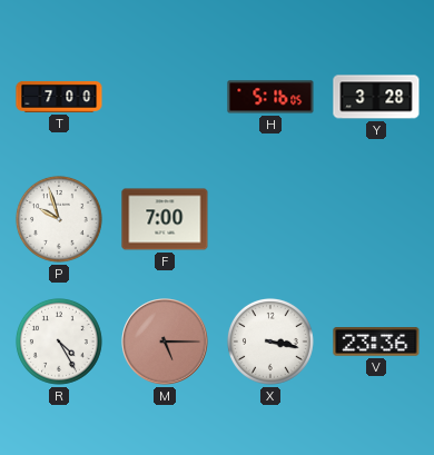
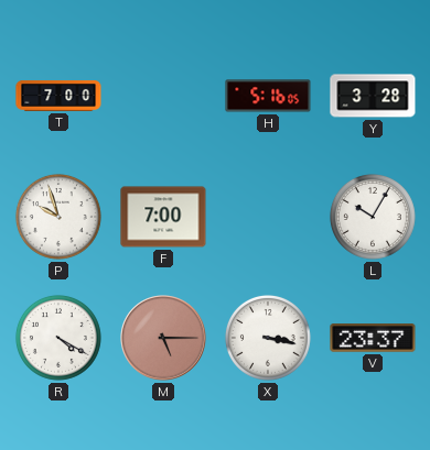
L: none -> 10:05
R: 4:25 -> 4:20
V: 23:36 -> 23:37
